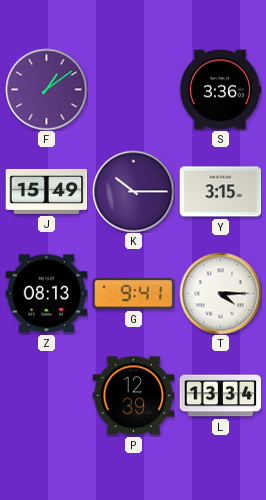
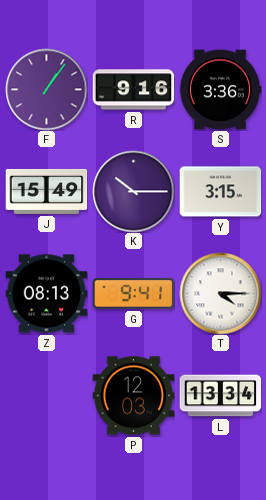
F: 1:09 -> 1:06
R: none -> 9:16
P: 12:39 -> 12:03
